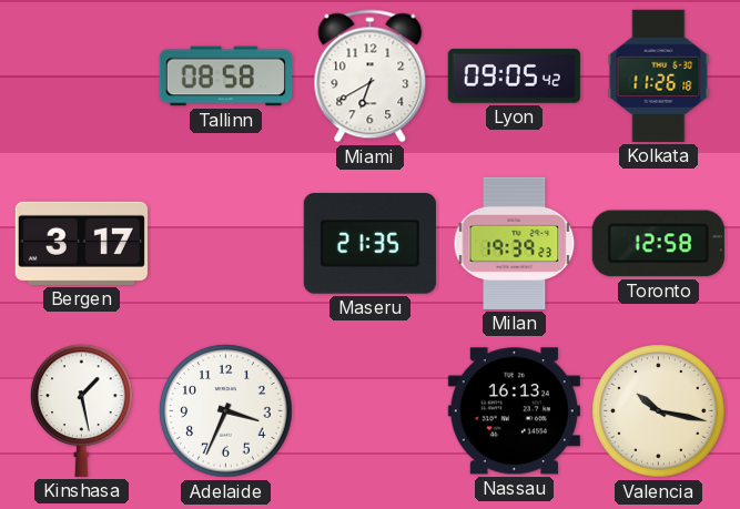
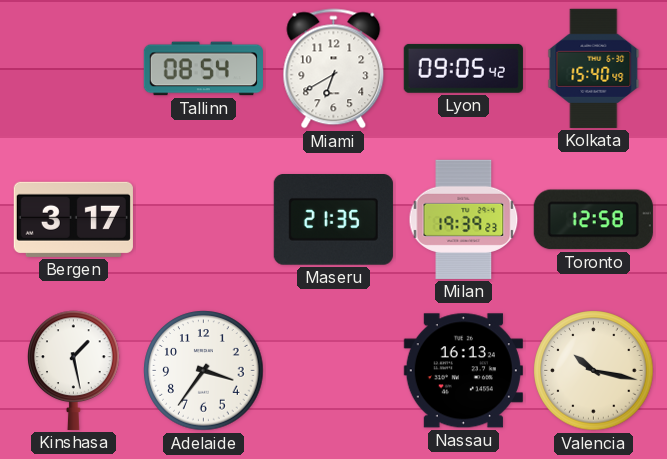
Tallinn: 08:58 -> 08:54
Kolkata: 11:26 -> 15:40
Adelaide: 3:34 -> 3:36
